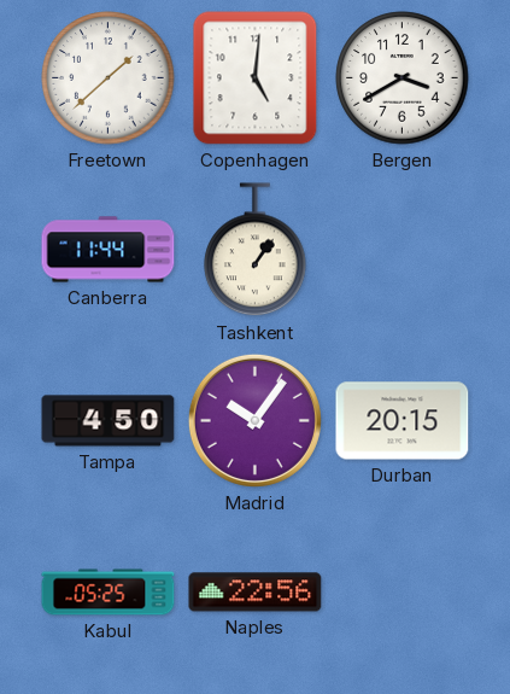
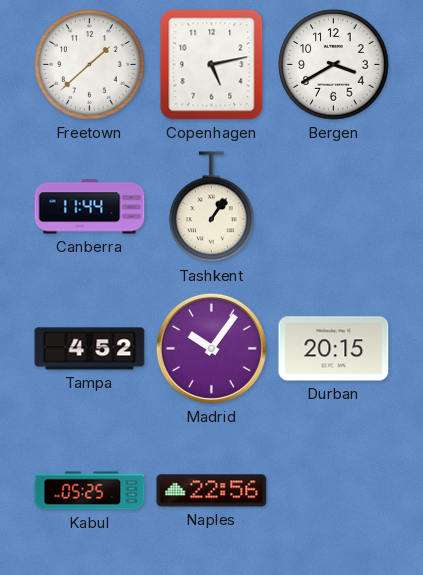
Copenhagen: 5:01 -> 5:13
Tampa: 4:50 -> 4:52
